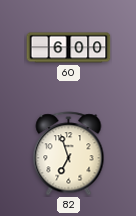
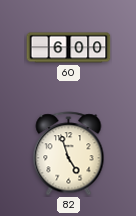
82: 6:57 -> 4:57
